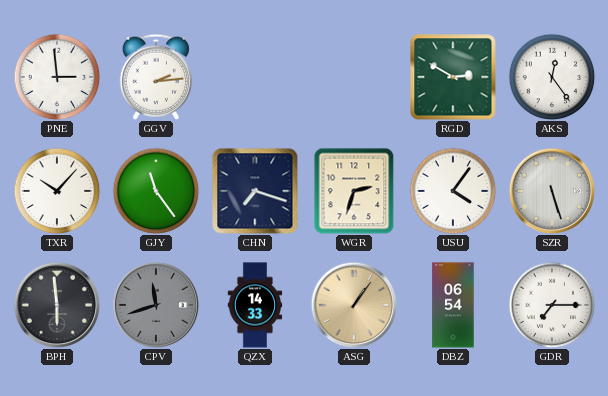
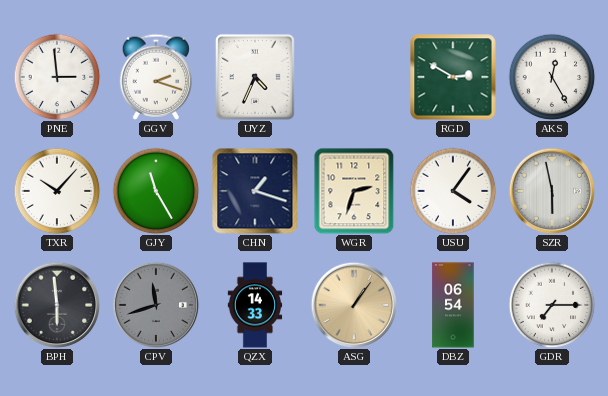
GGV: 2:14 -> 2:18
UYZ: none -> 4:34
AKS: 12:24 -> 12:25
GJY: 11:24 -> 11:25
CHN: 7:18 -> 1:18
SZR: 5:27 -> 5:58
